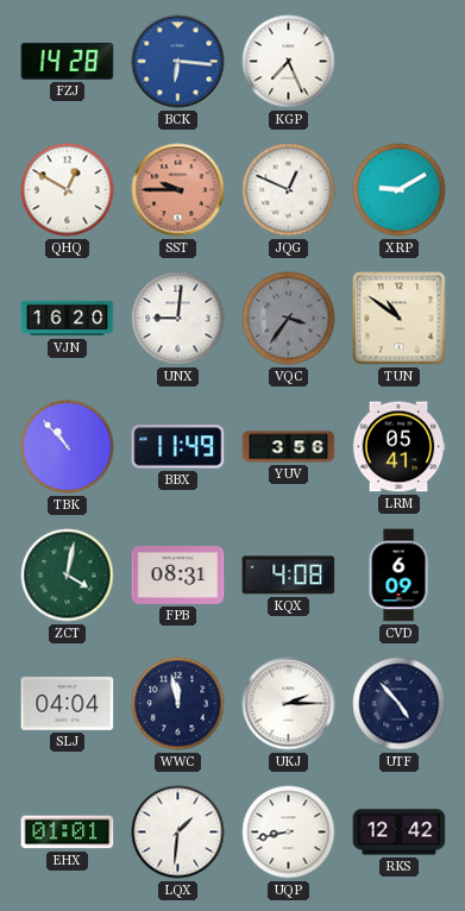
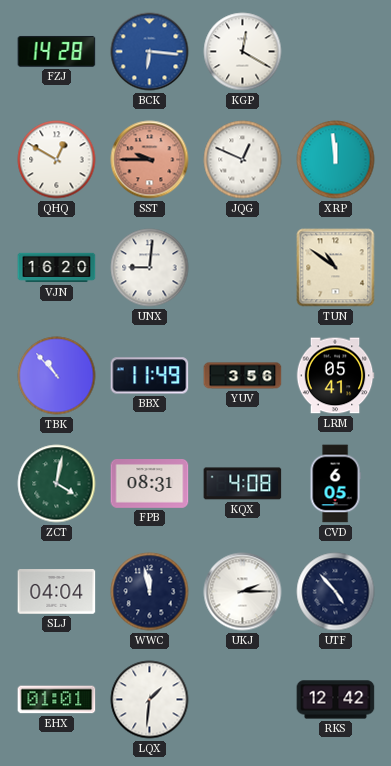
KGP: 7:26 -> 12:20
XRP: 9:10 -> 11:59
VQC: 3:36 -> none
CVD: 6:09 -> 6:05
UQP: 8:43 -> none
